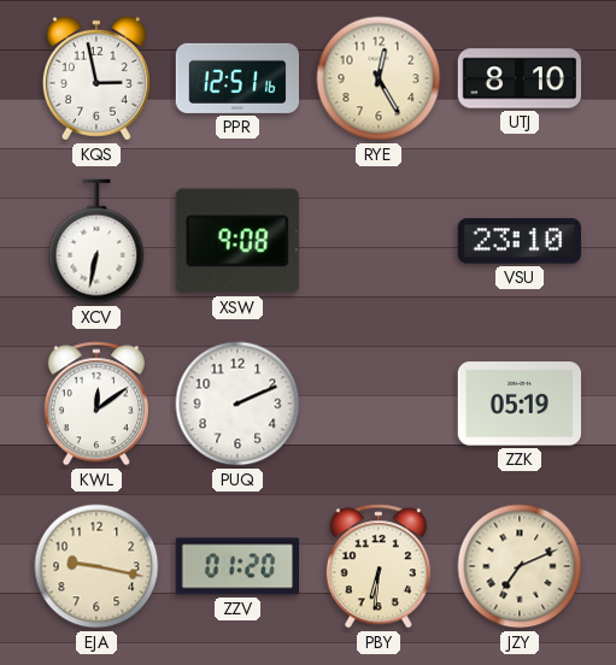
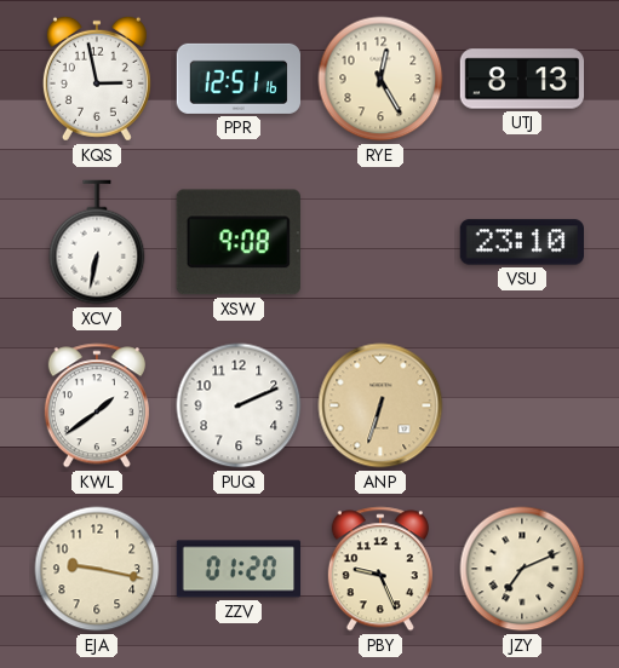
UTJ: 8:10 -> 8:13
KWL: 12:09 -> 1:39
ANP: none -> 6:33
ZZK: 05:19 -> none
PBY: 6:31 -> 9:26
